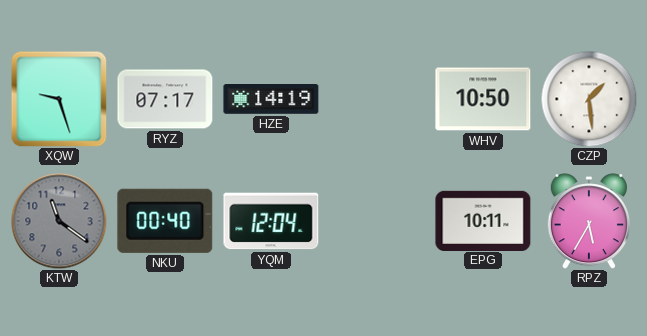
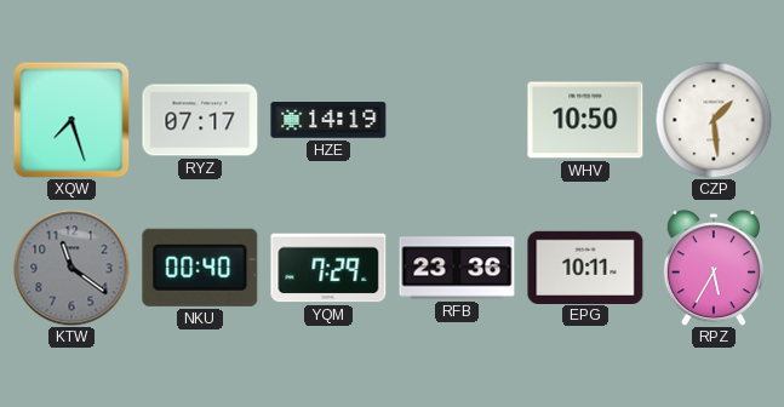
XQW: 9:27 -> 7:27
YQM: 12:04 -> 7:29
RFB: none -> 23:36
